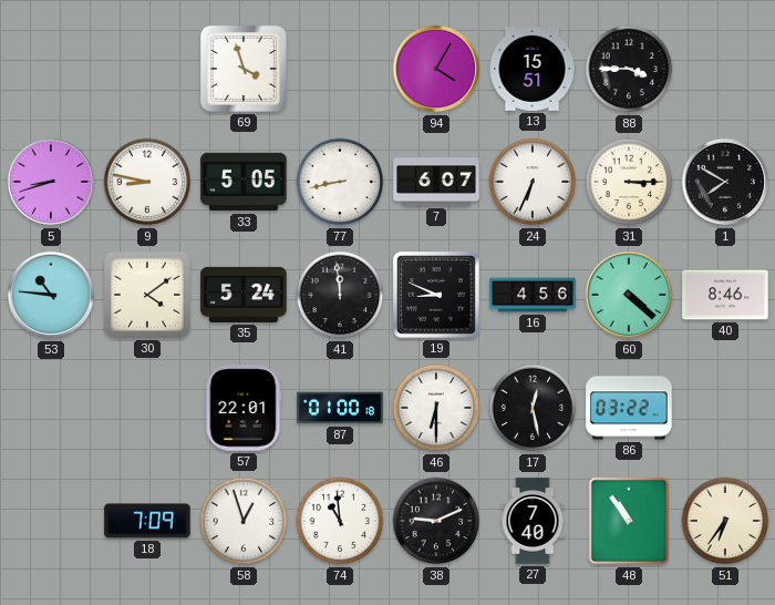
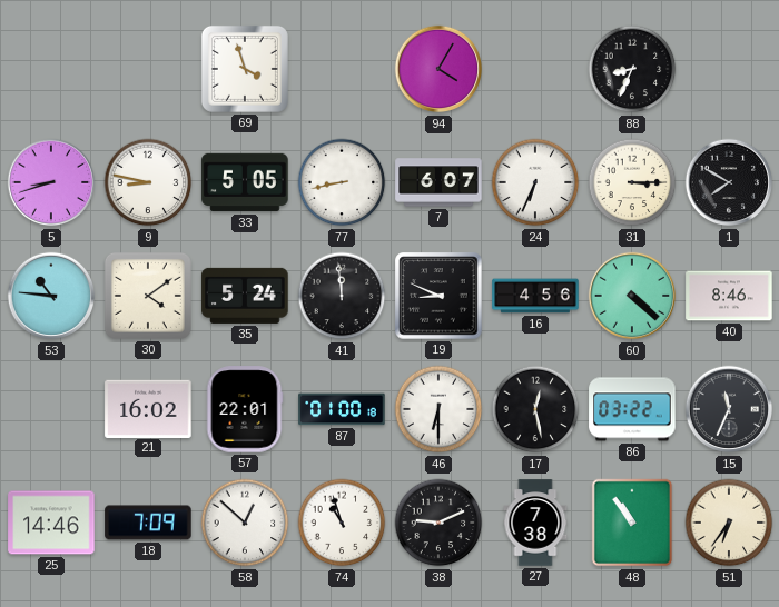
13: 15:51 -> none
88: 3:45 -> 8:34
21: none -> 16:02
15: none -> 11:34
25: none -> 14:46
58: 12:57 -> 12:52
74: 10:59 -> 10:57
27: 7:40 -> 7:38
